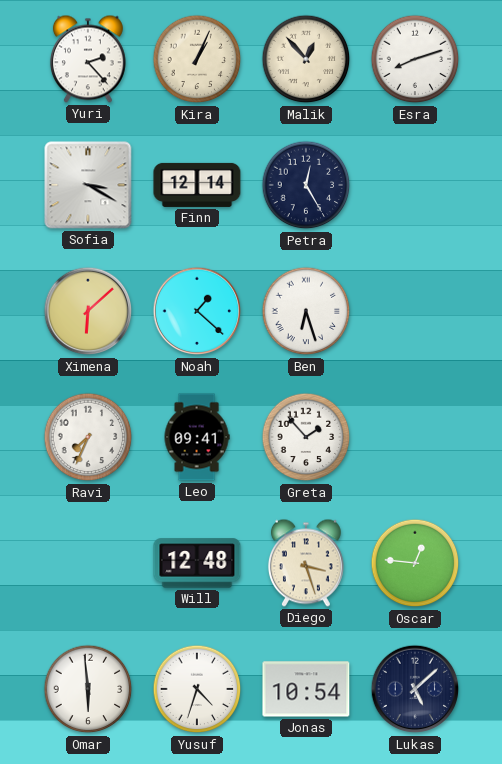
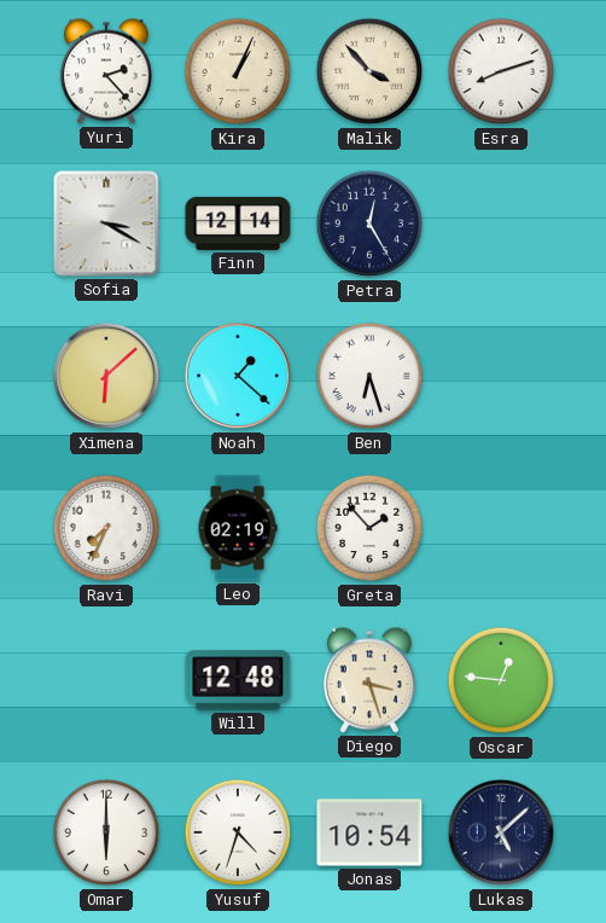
Malik: 12:53 -> 3:53
Leo: 09:41 -> 02:19
Omar: 5:59 -> 6:00
